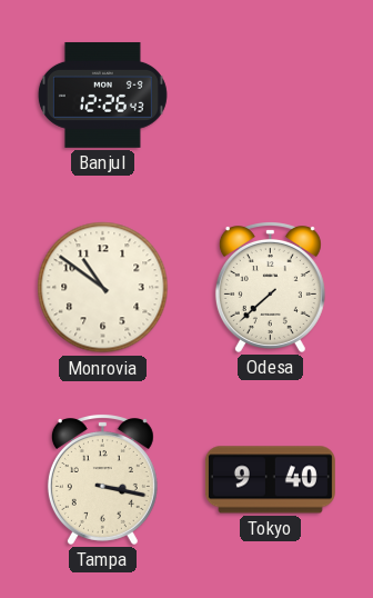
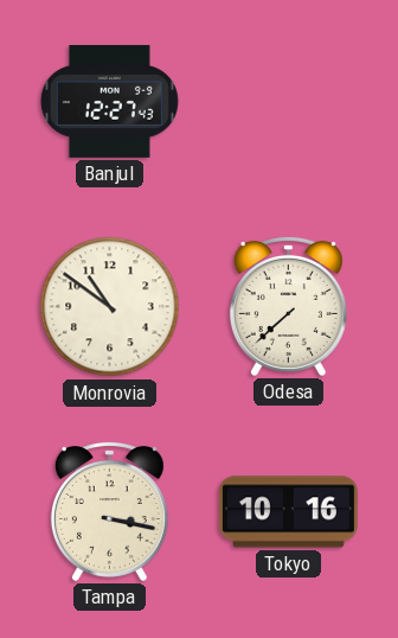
Banjul: 12:26 -> 12:27
Tokyo: 9:40 -> 10:16
